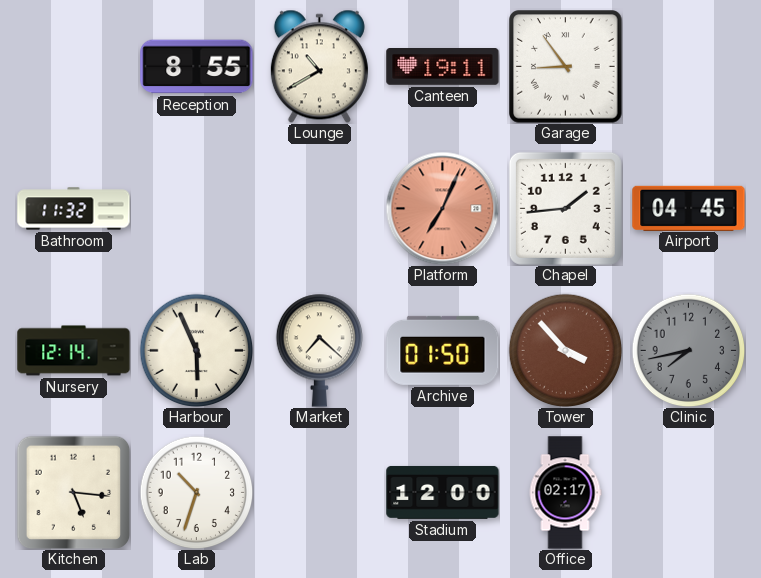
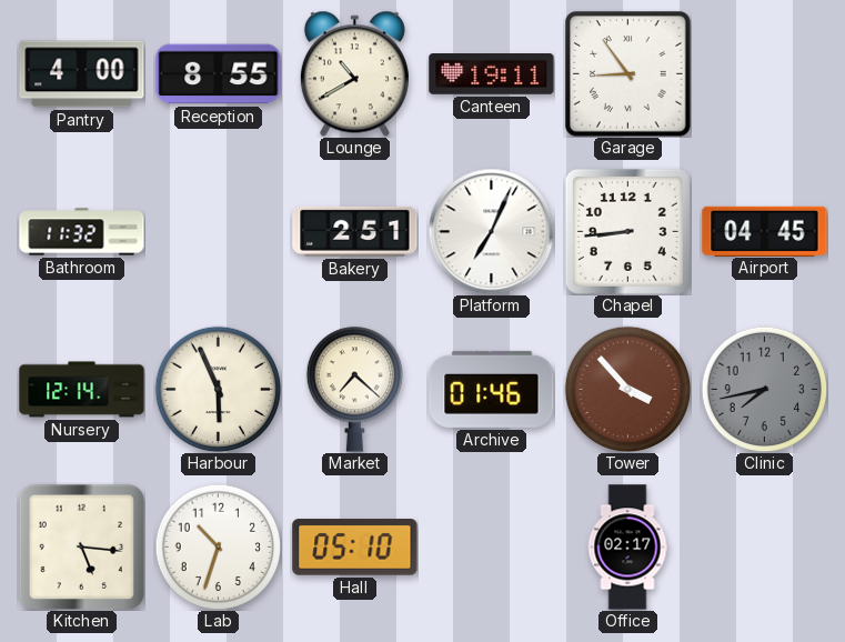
Pantry: none -> 4:00
Bakery: none -> 2:51
Platform dial: salmon -> white
Chapel: 1:44 -> 8:44
Archive: 01:50 -> 01:46
Hall: none -> 05:10
Stadium: 12:00 -> none
